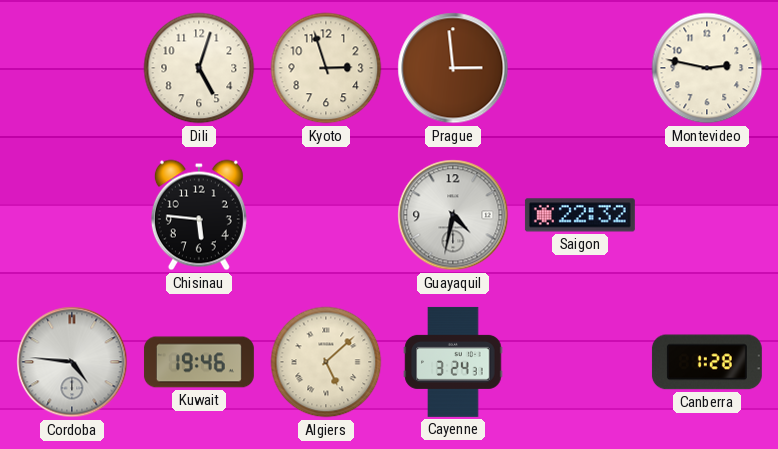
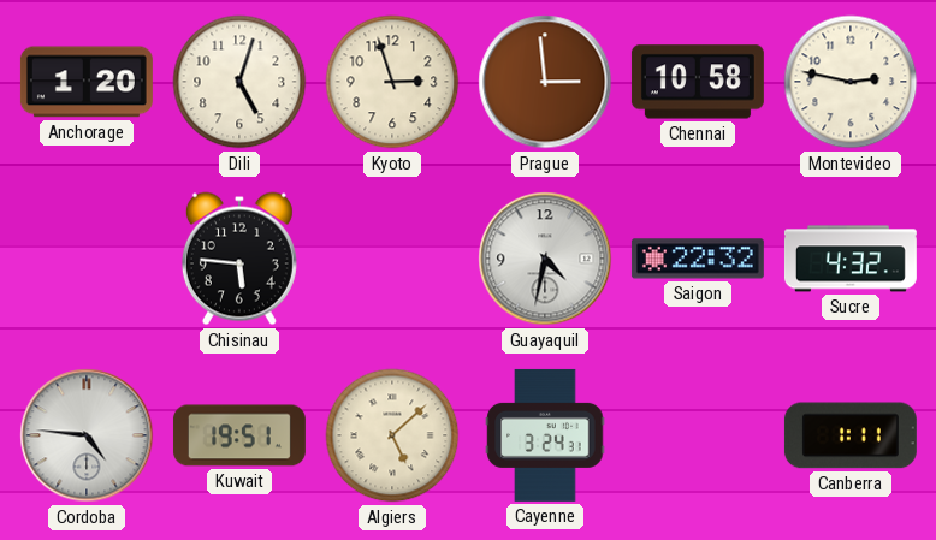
Anchorage: none -> 1:20
Chennai: none -> 10:58
Sucre: none -> 4:32
Kuwait: 19:46 -> 19:51
Canberra: 1:28 -> 1:11
